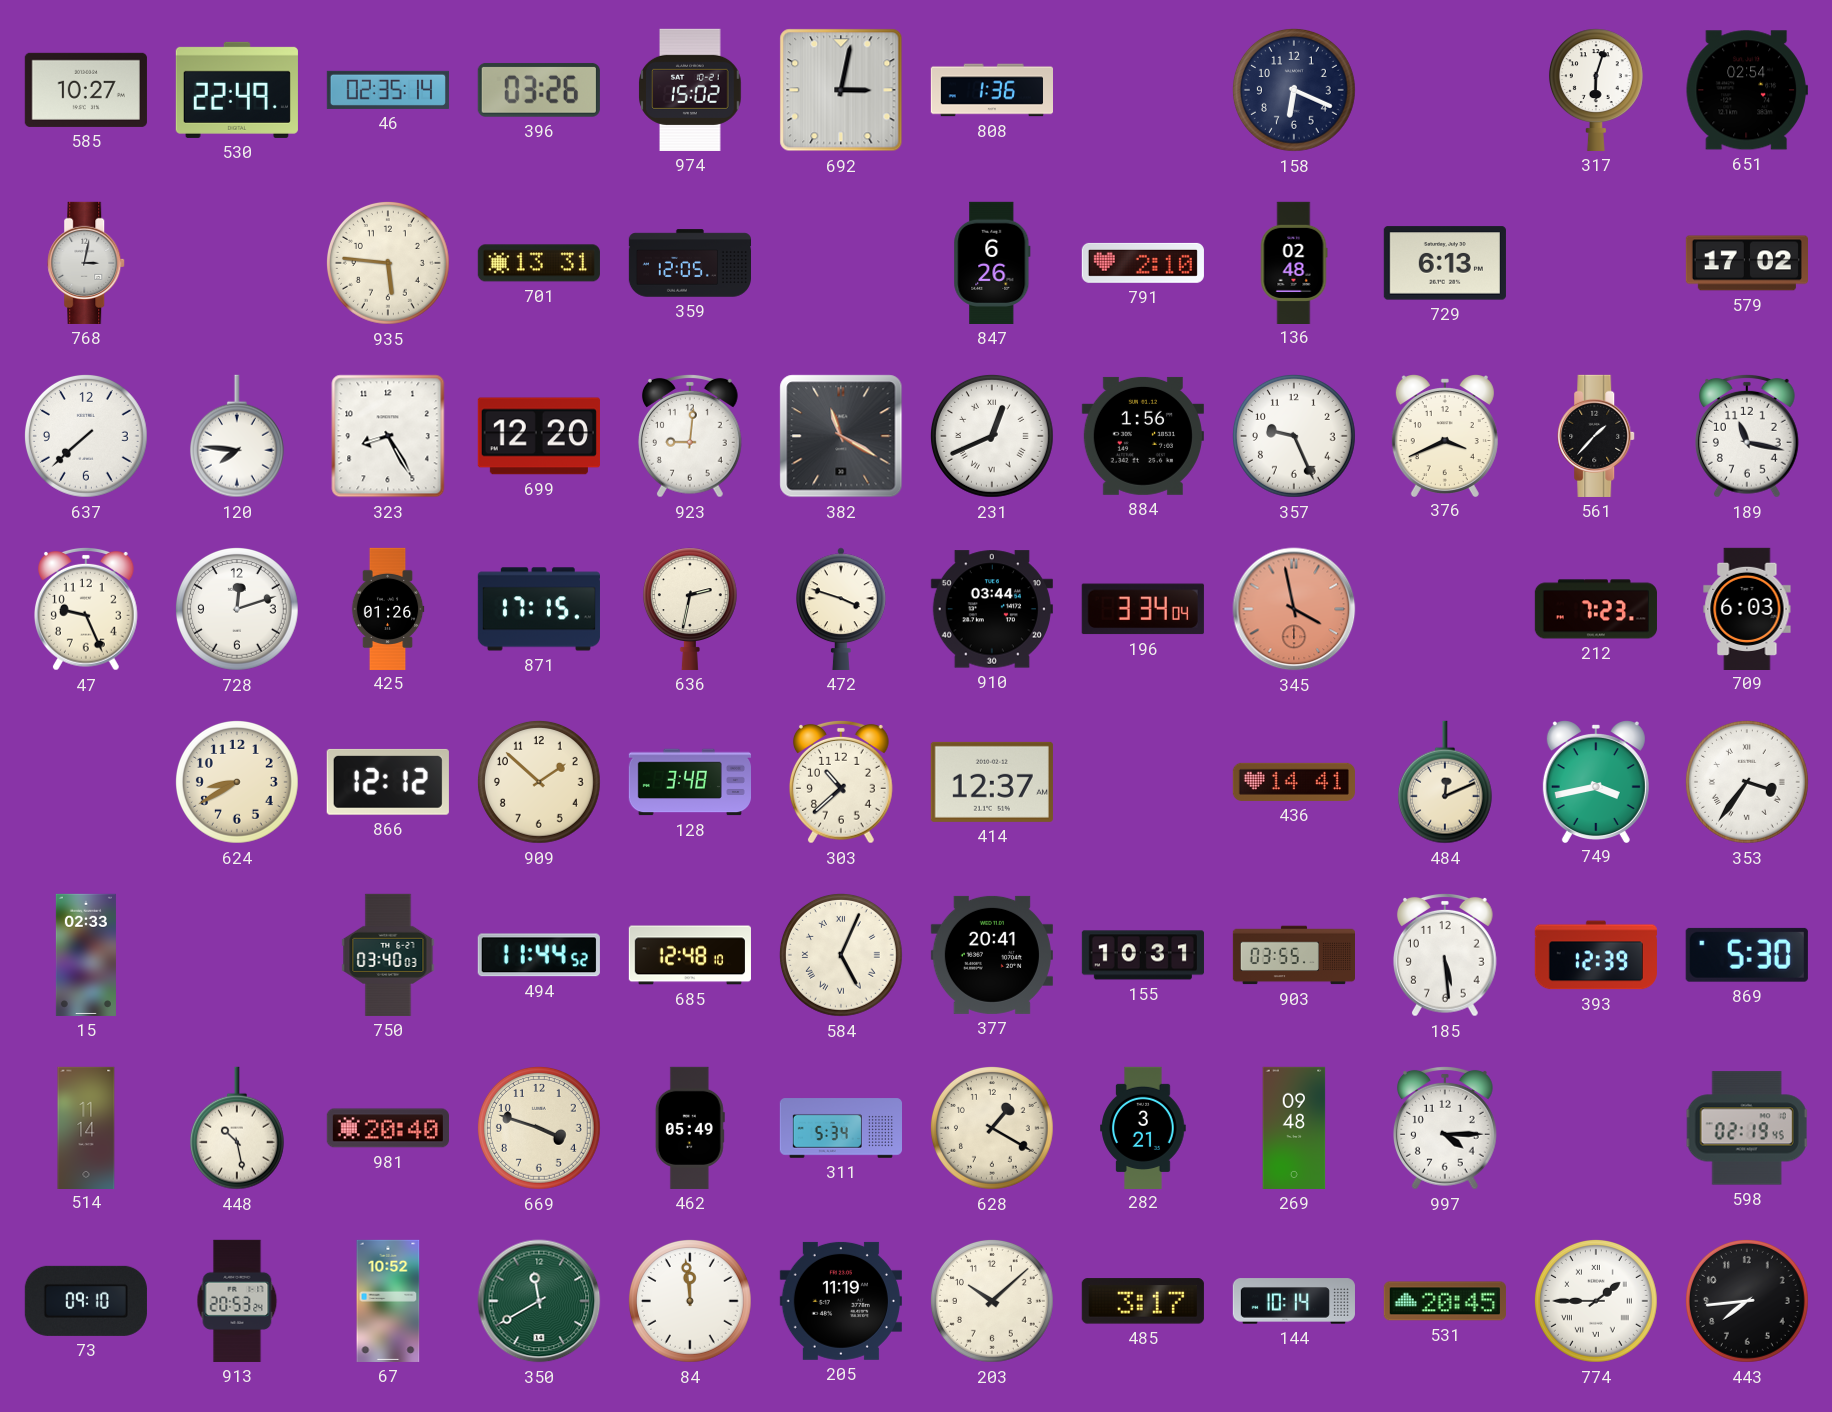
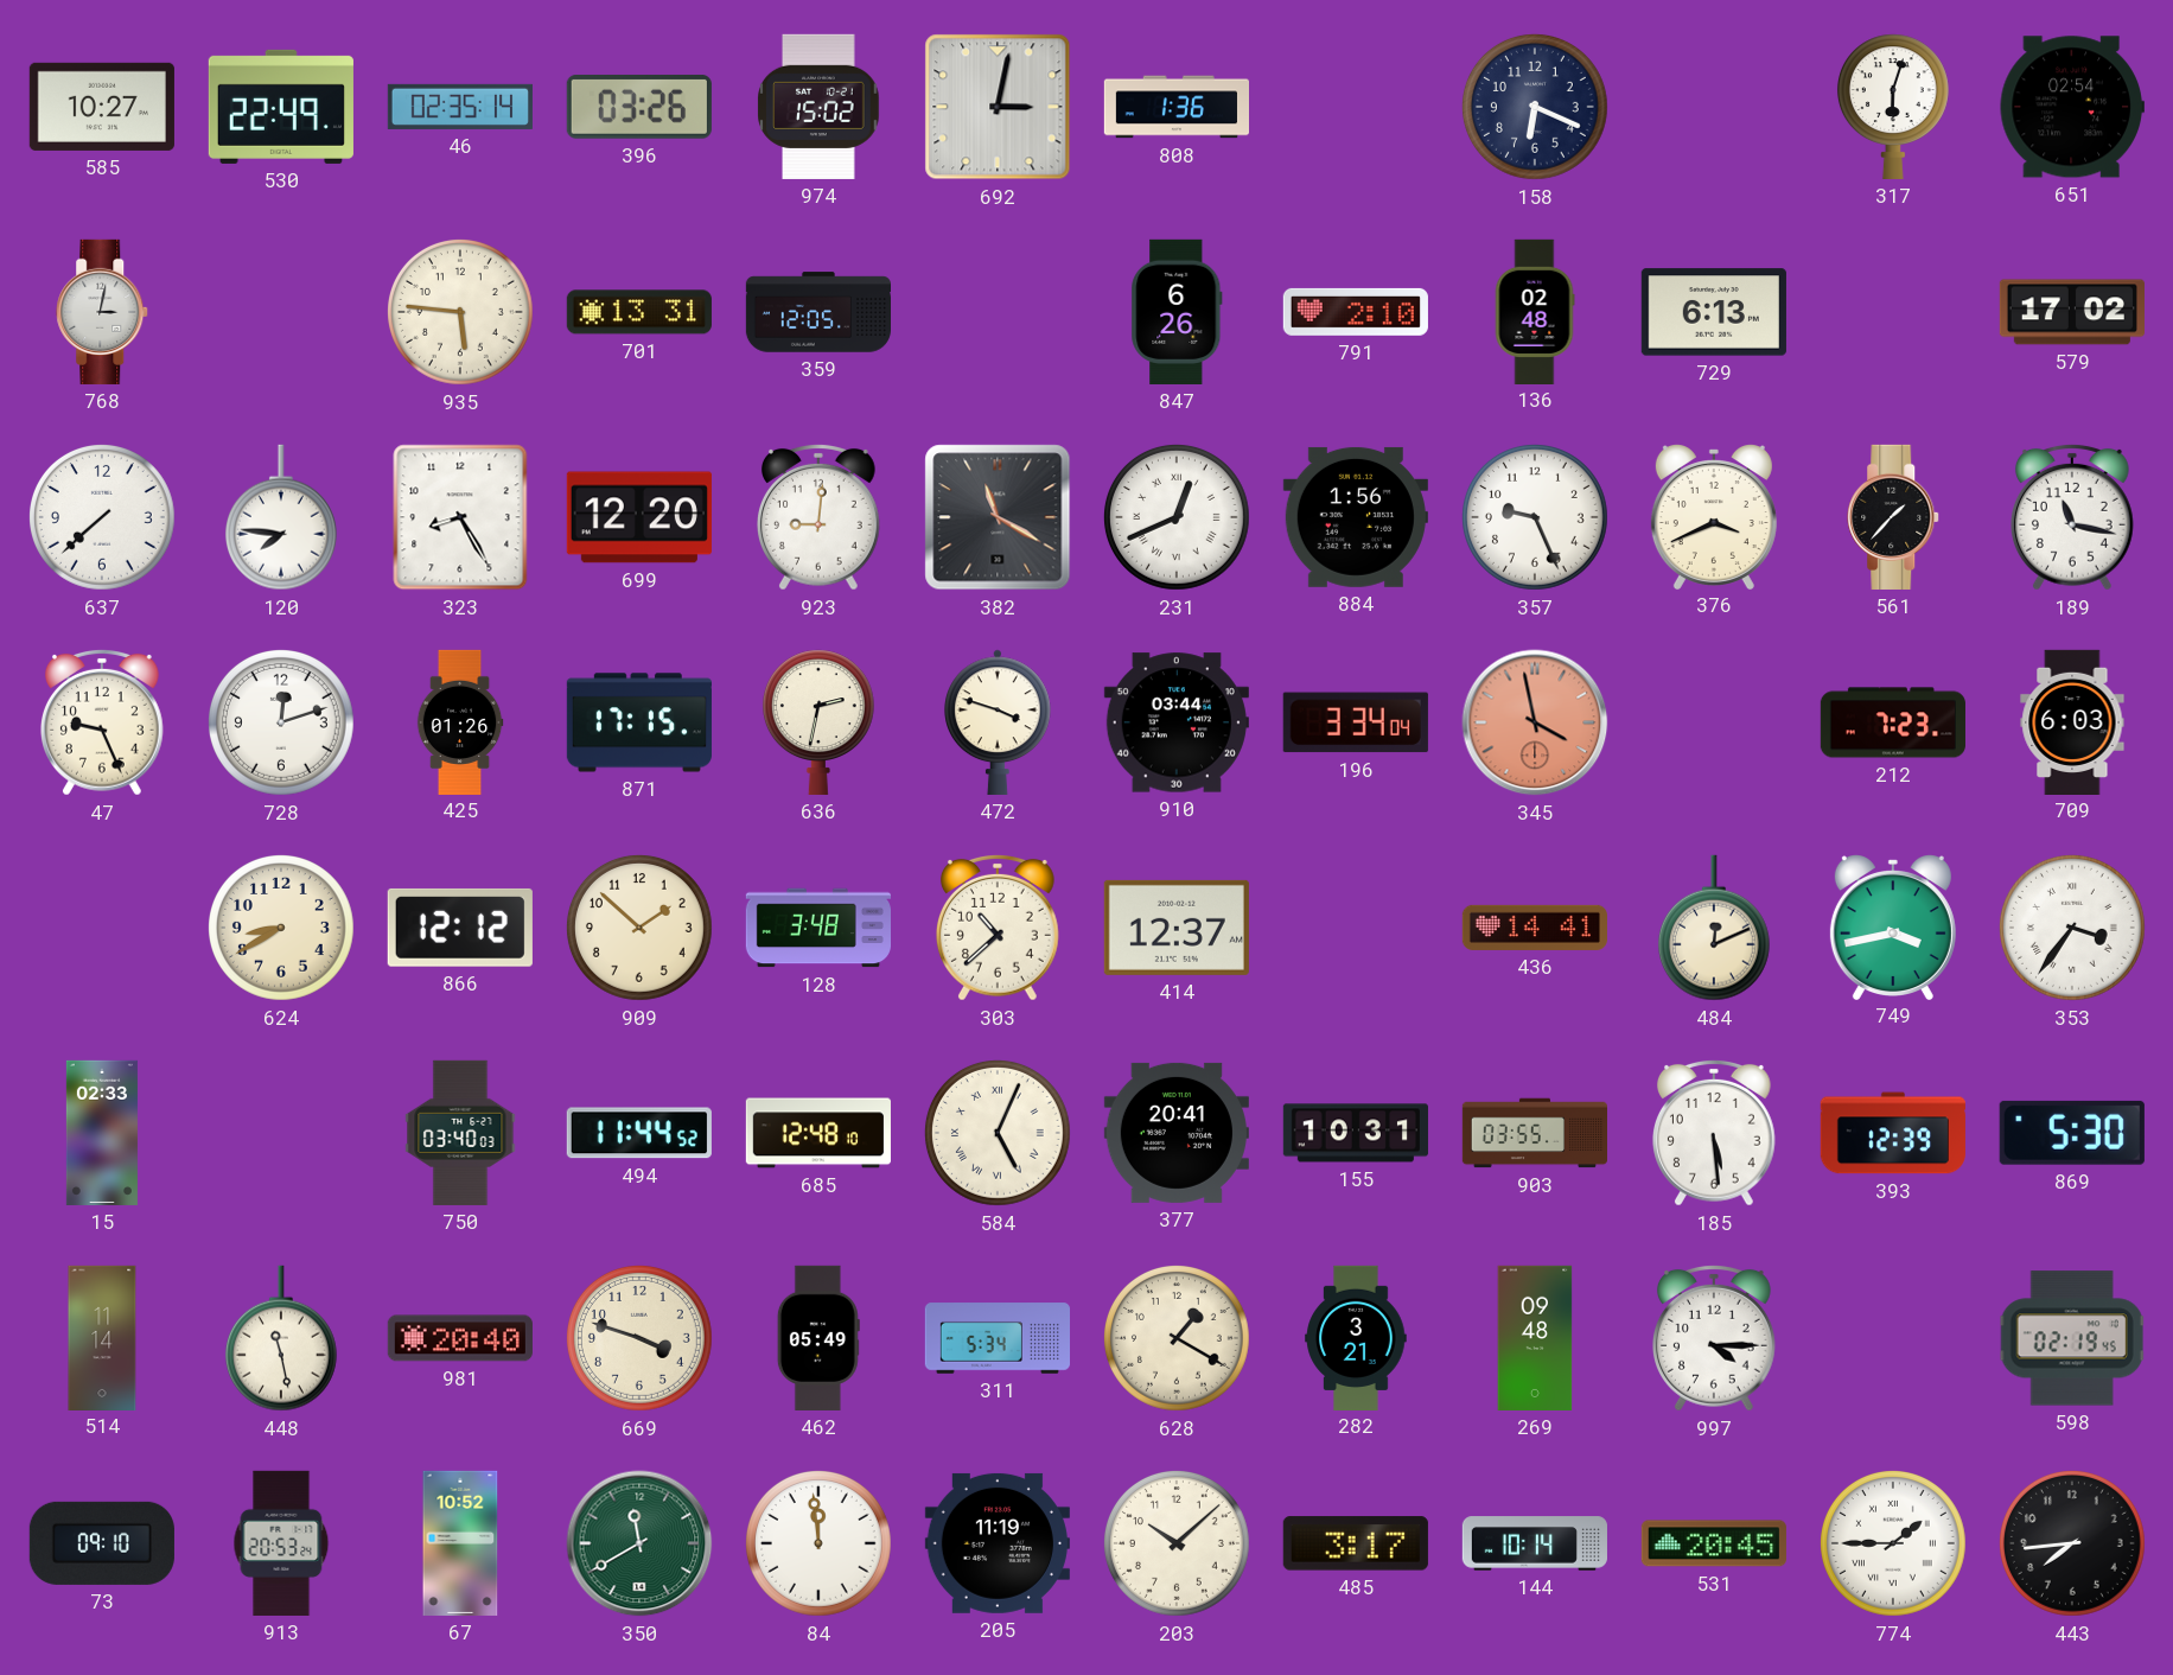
448: 10:28 -> 11:28
